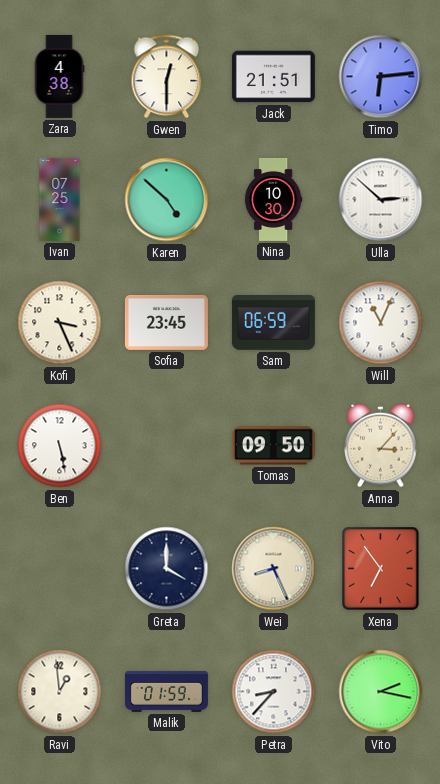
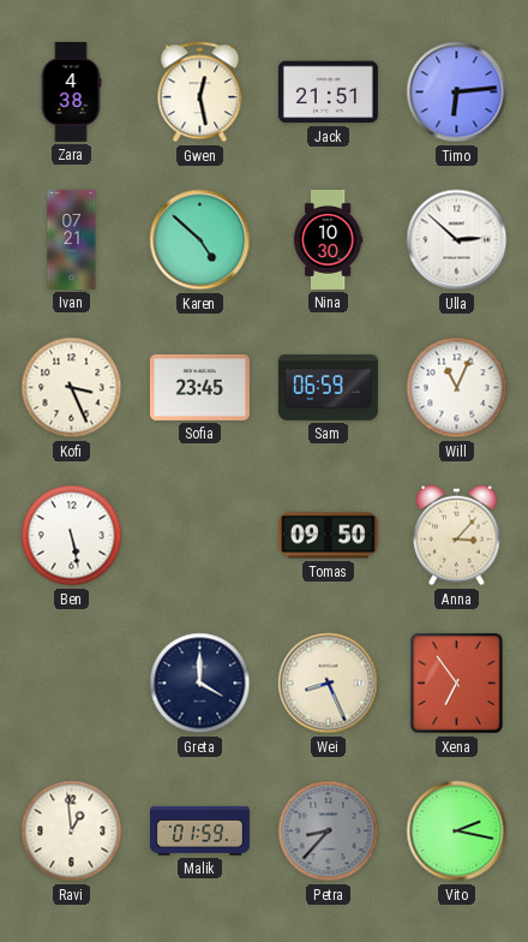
Gwen: 12:30 -> 12:28
Ivan: 07:25 -> 07:21
Petra dial: white -> grey
